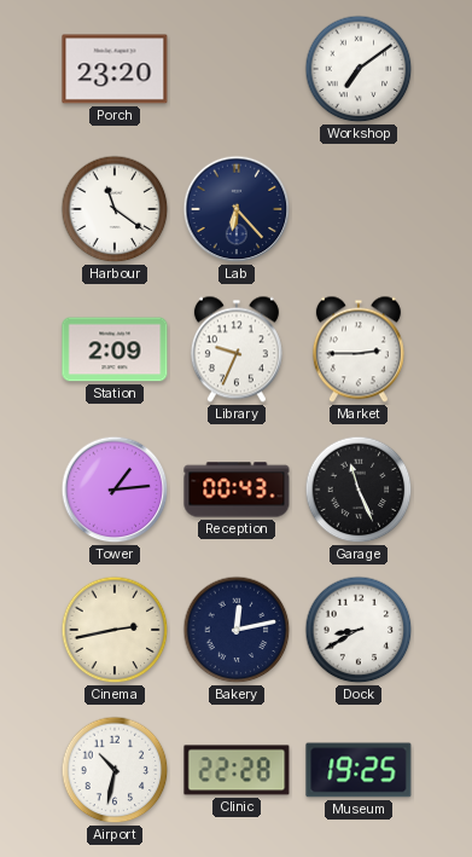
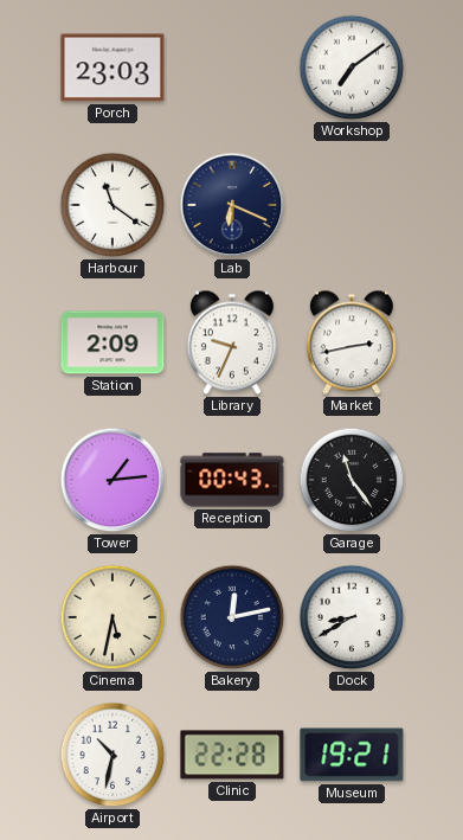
Porch: 23:20 -> 23:03
Lab: 6:23 -> 6:19
Market: 2:45 -> 2:43
Garage: 11:26 -> 11:24
Cinema: 2:43 -> 5:32
Museum: 19:25 -> 19:21
